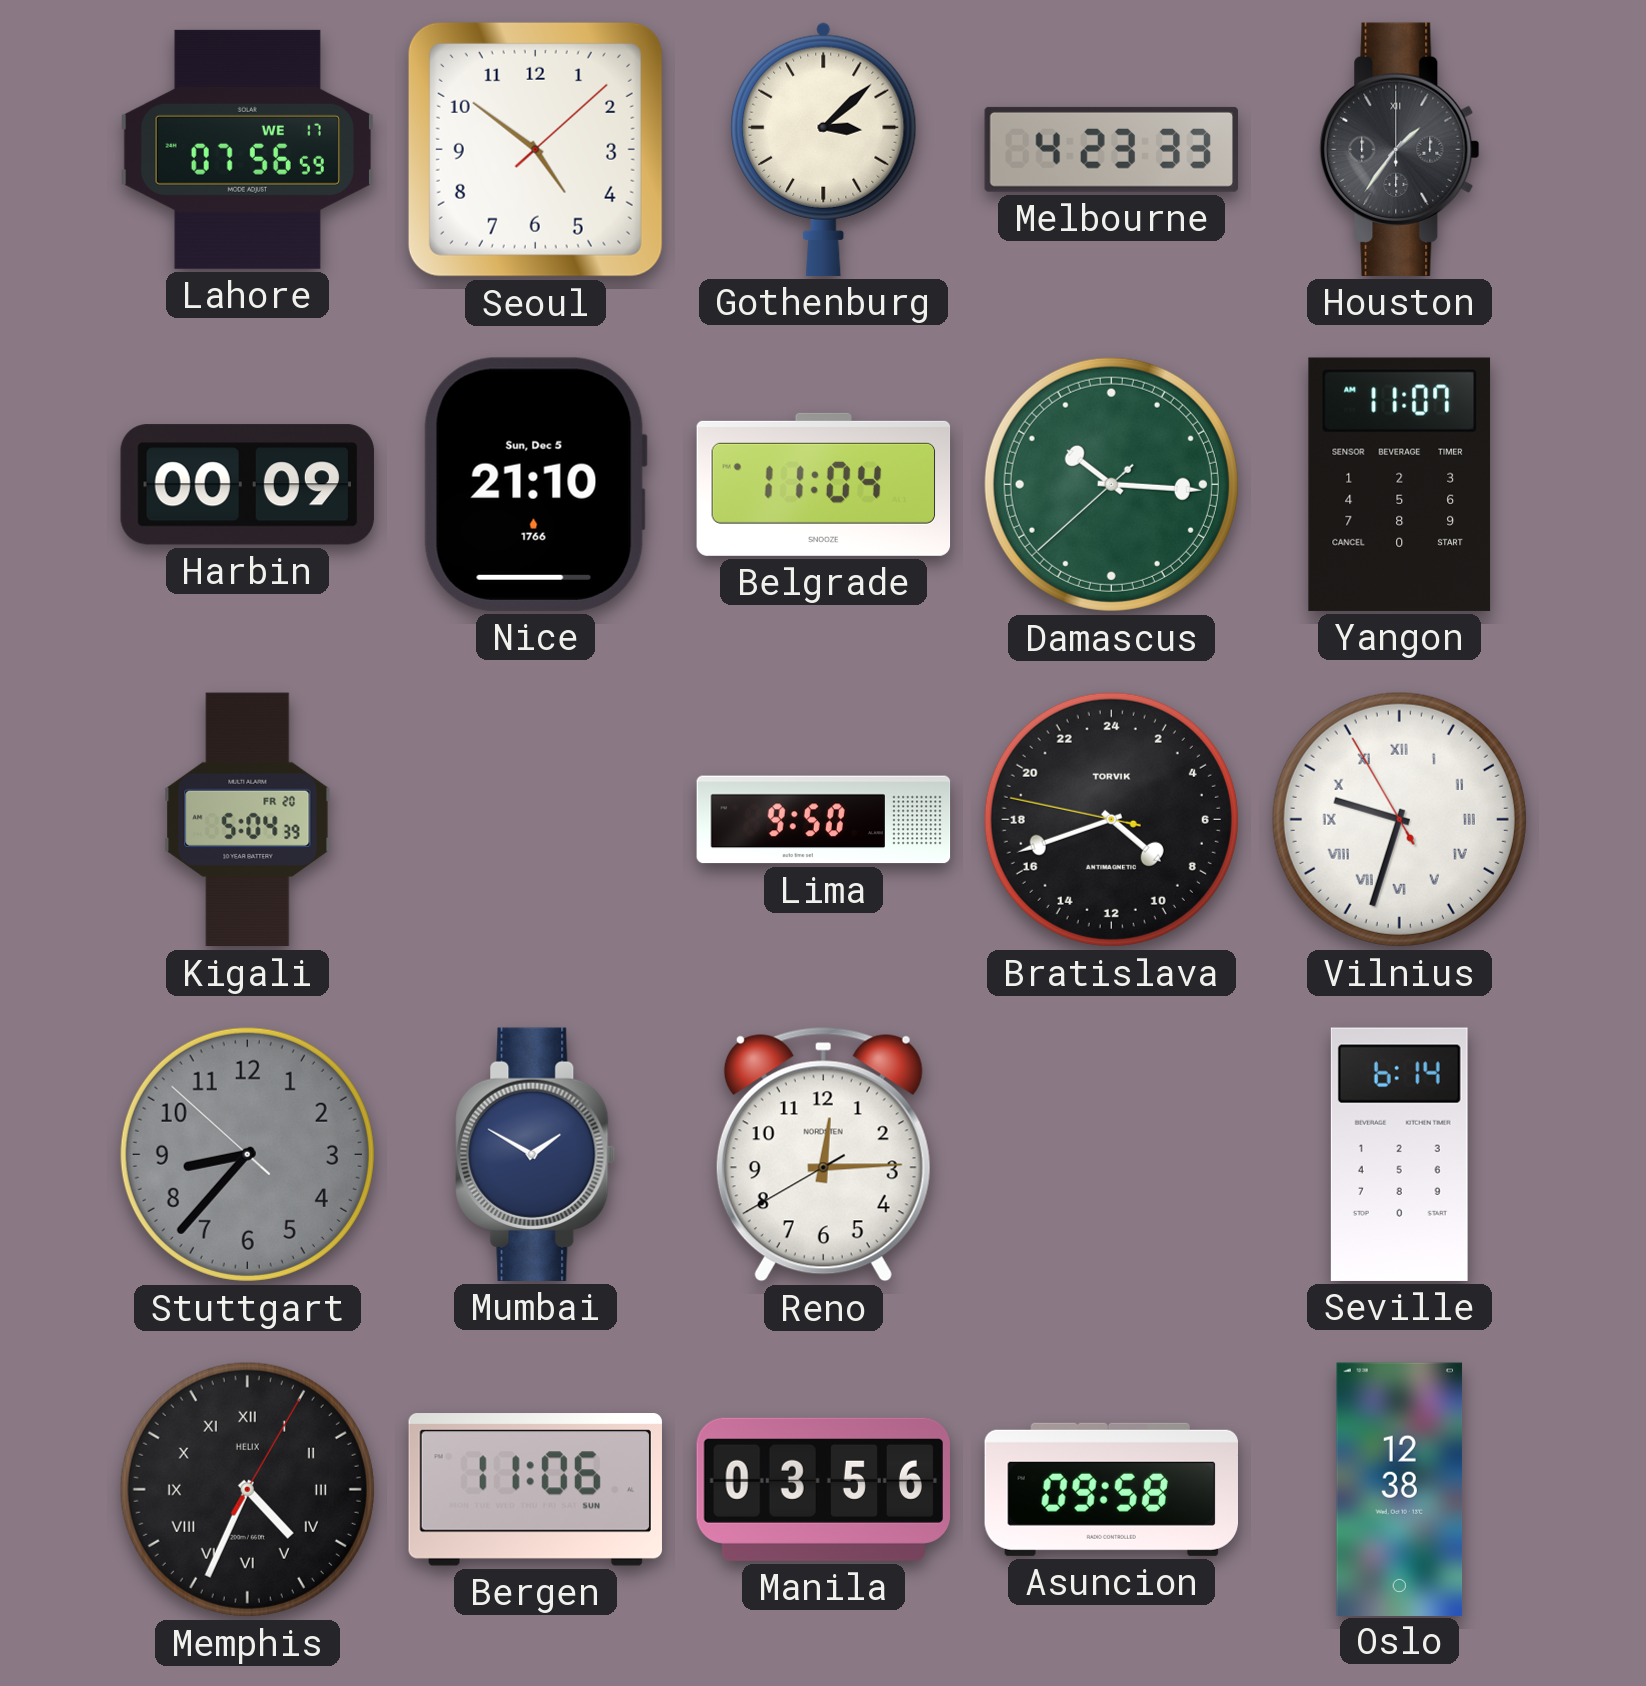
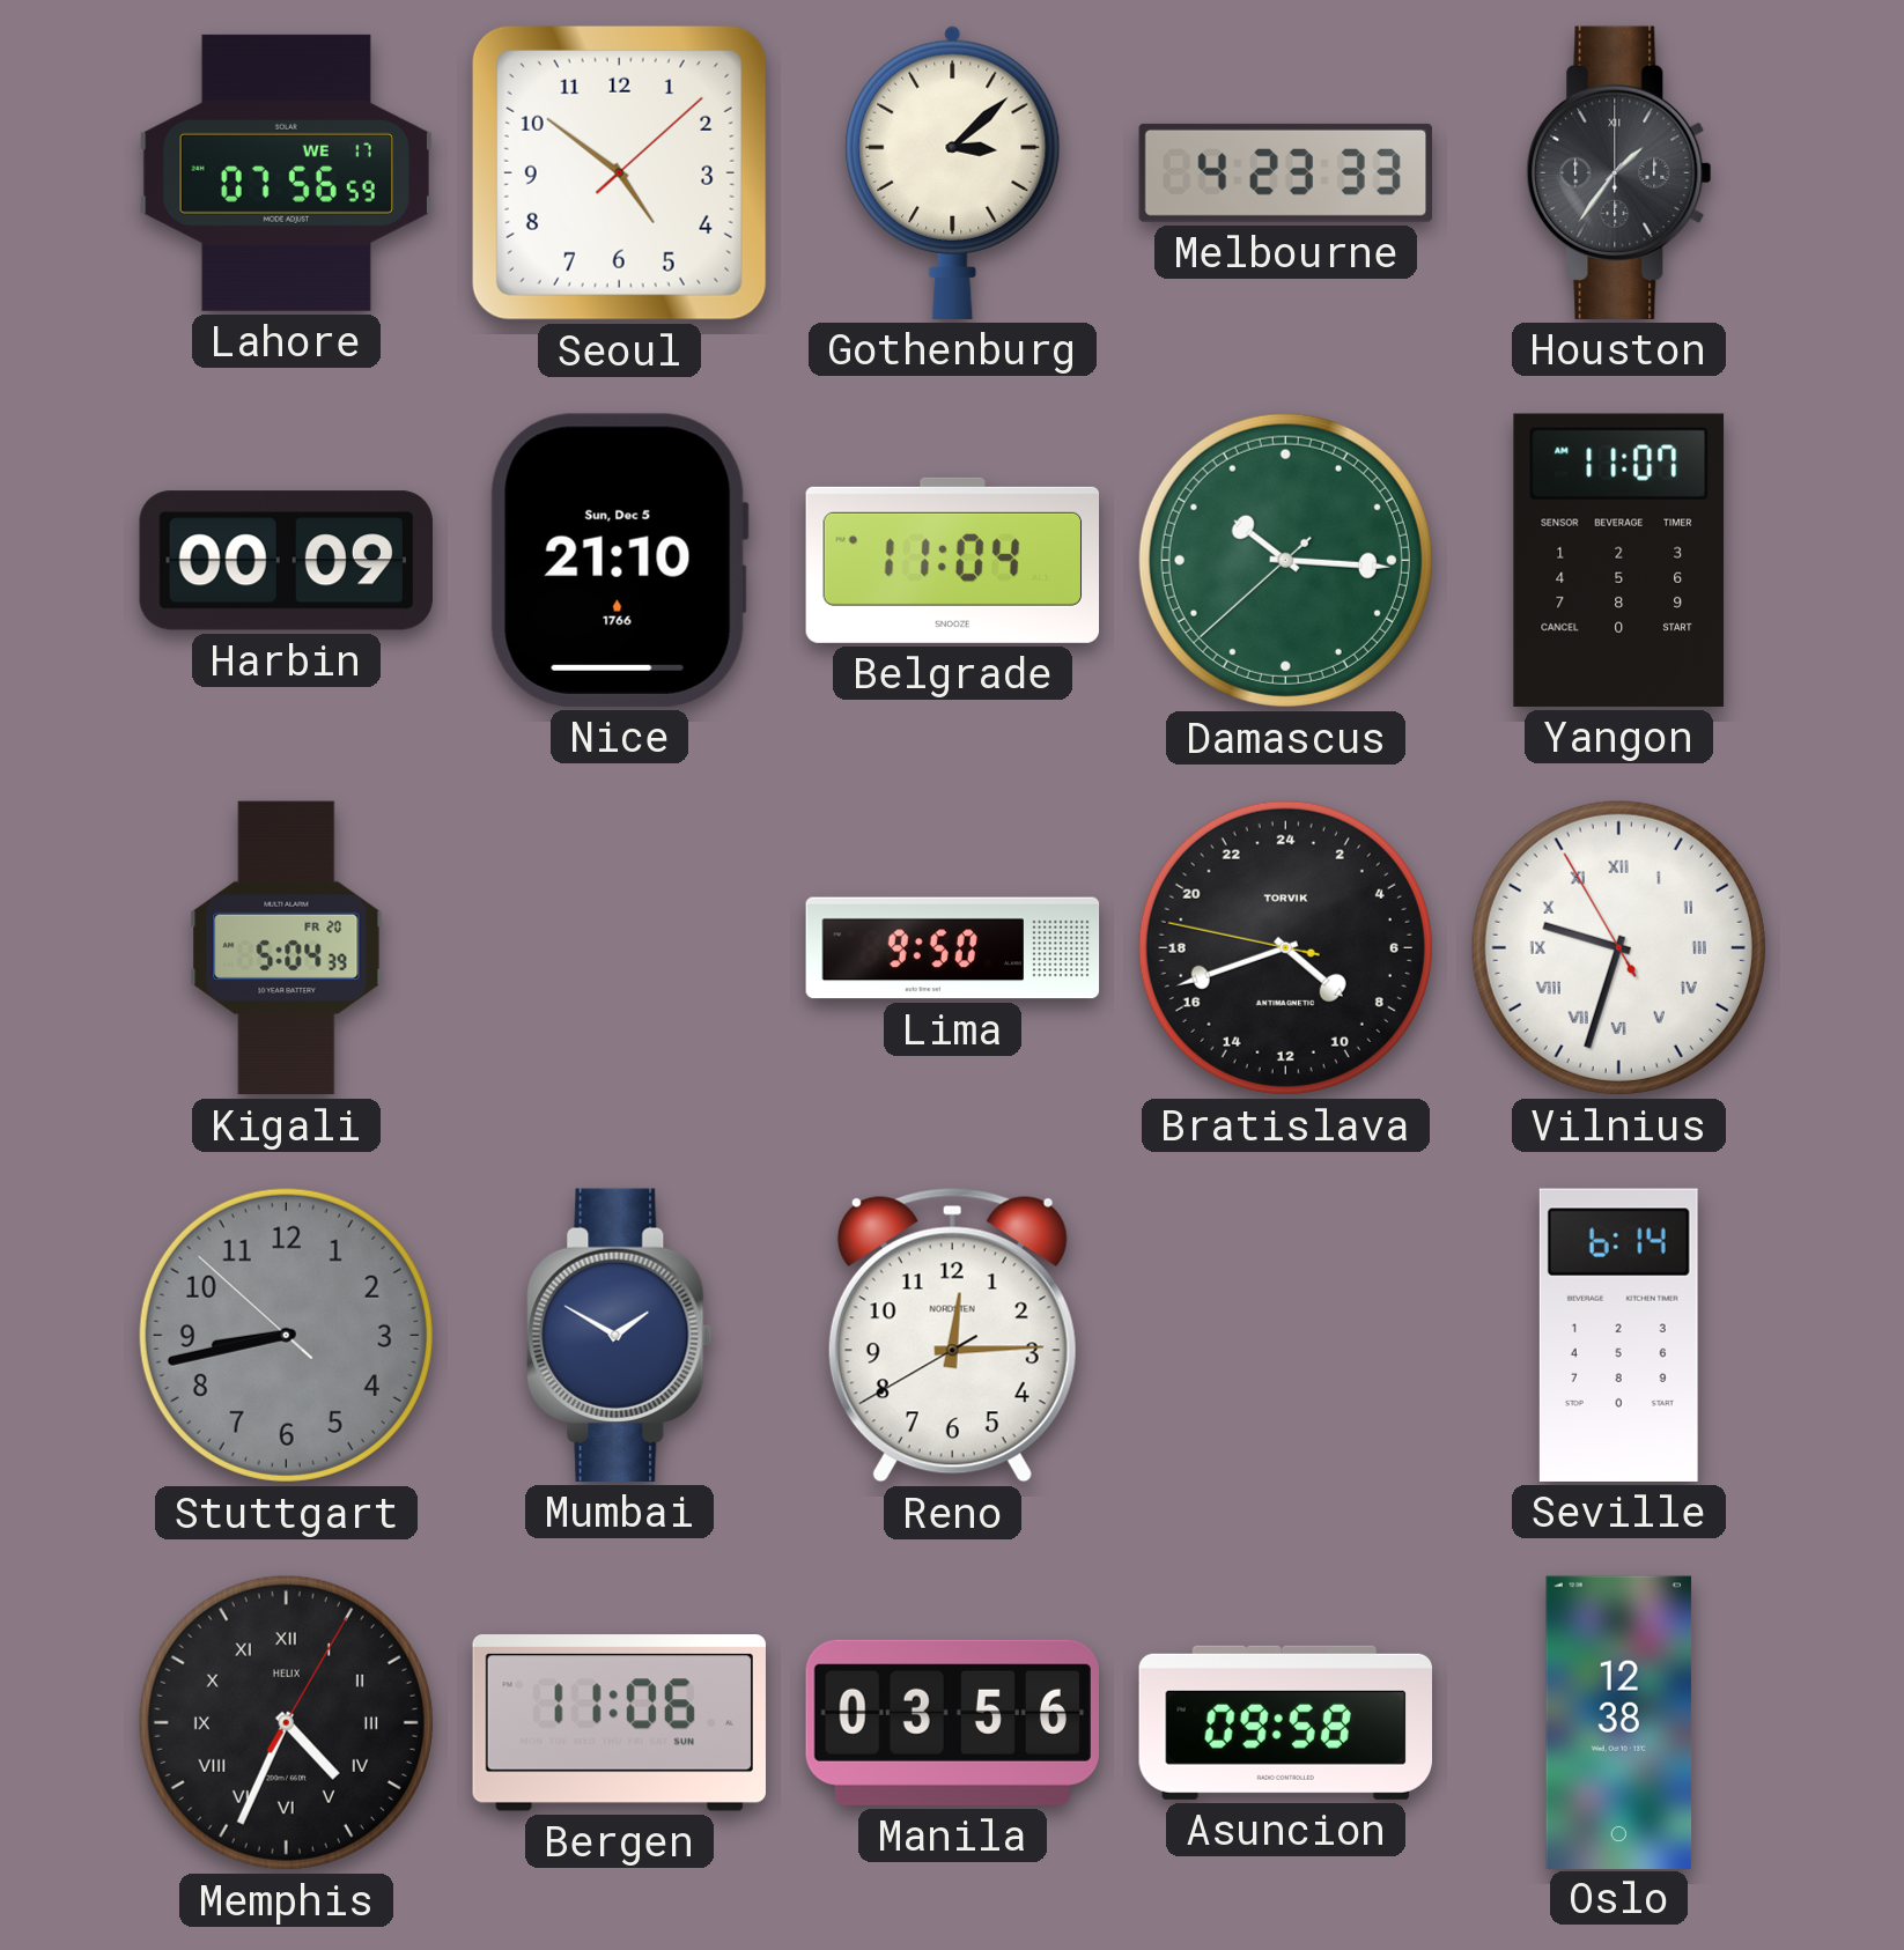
Stuttgart: 8:36 -> 8:42
